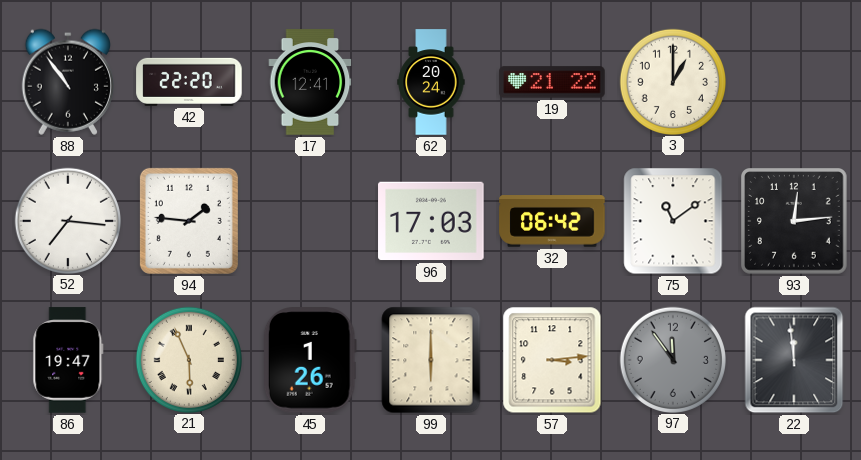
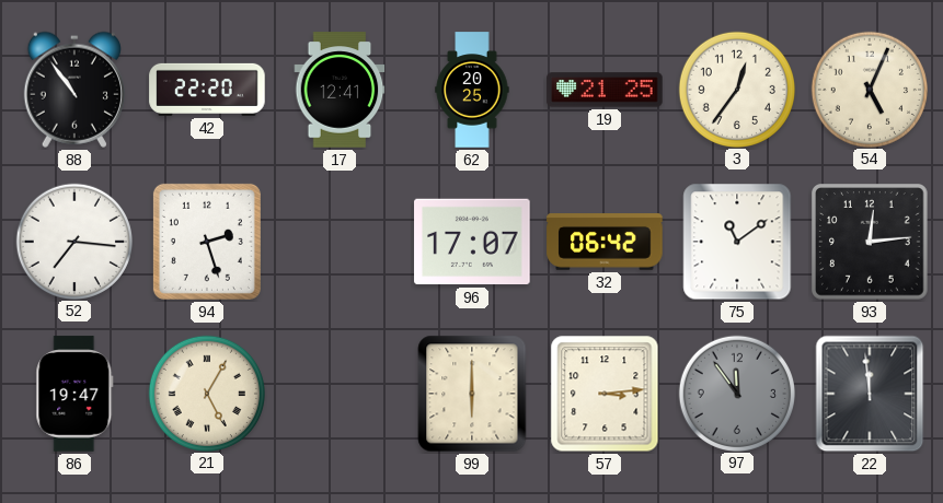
62: 20:24 -> 20:25
19: 21:22 -> 21:25
3: 1:00 -> 12:36
54: none -> 5:04
94: 1:46 -> 2:27
96: 17:03 -> 17:07
21: 5:56 -> 5:05
45: 1:26 -> none
